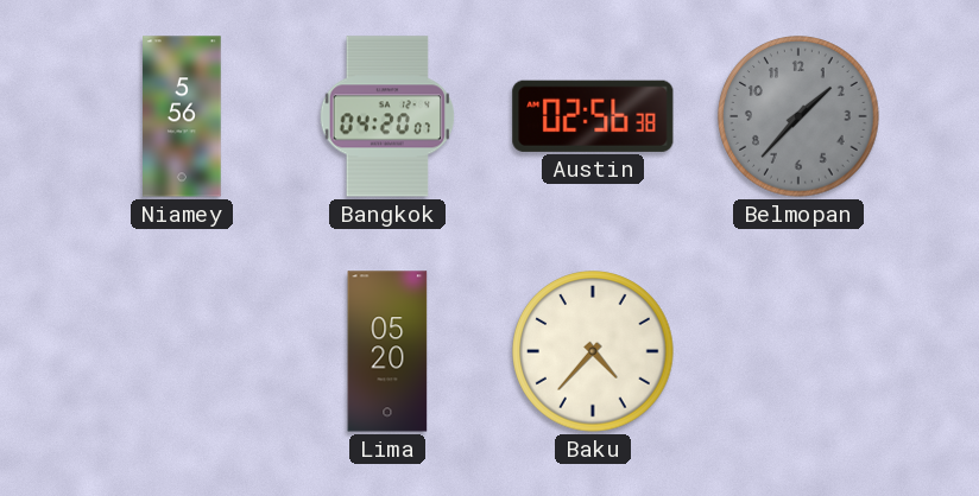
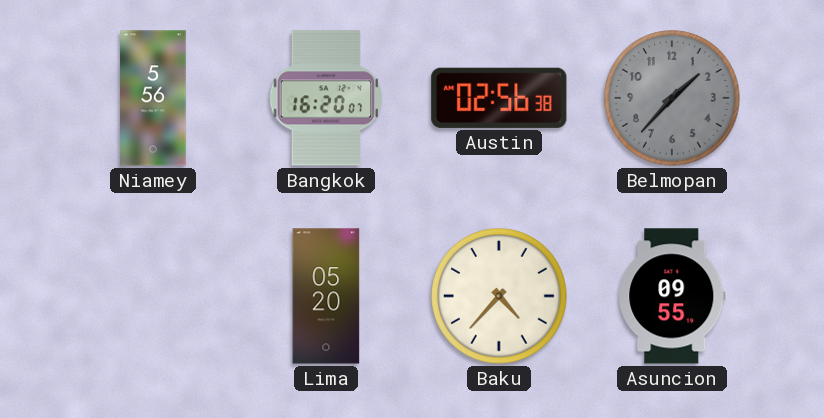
Bangkok: 04:20 -> 16:20
Asuncion: none -> 09:55
